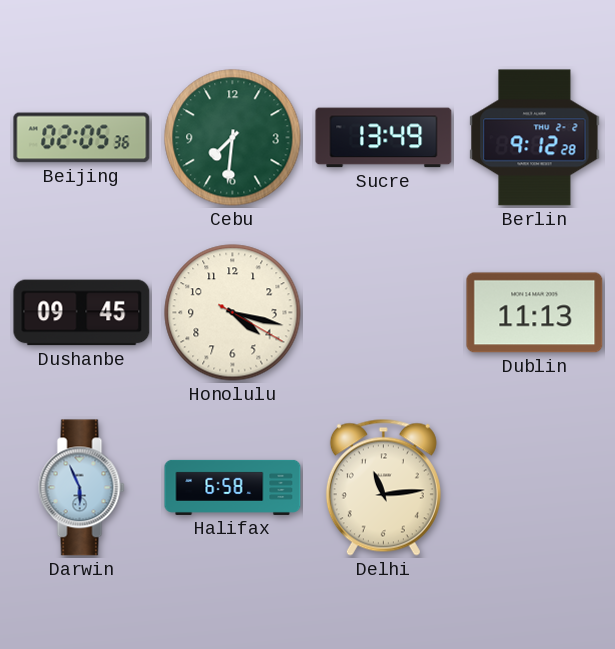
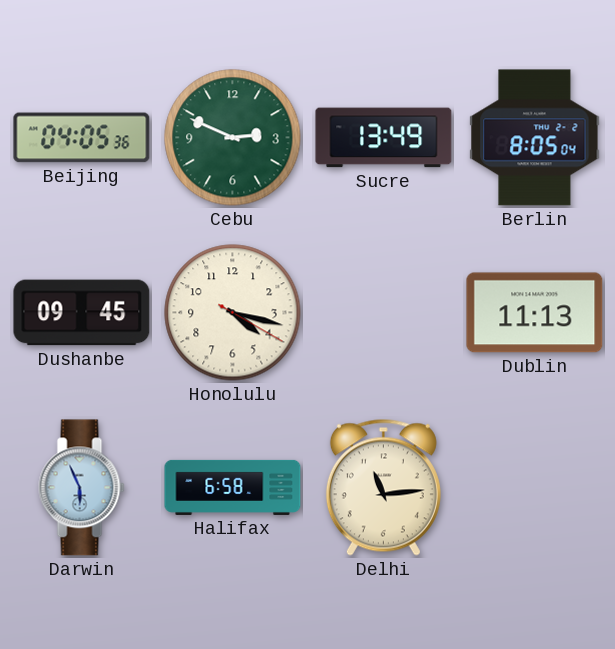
Beijing: 02:05 -> 04:05
Cebu: 7:31 -> 2:49
Berlin: 9:12 -> 8:05
